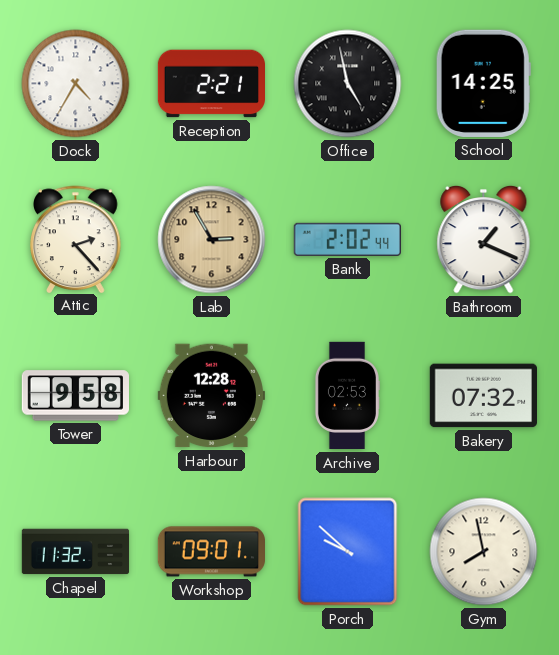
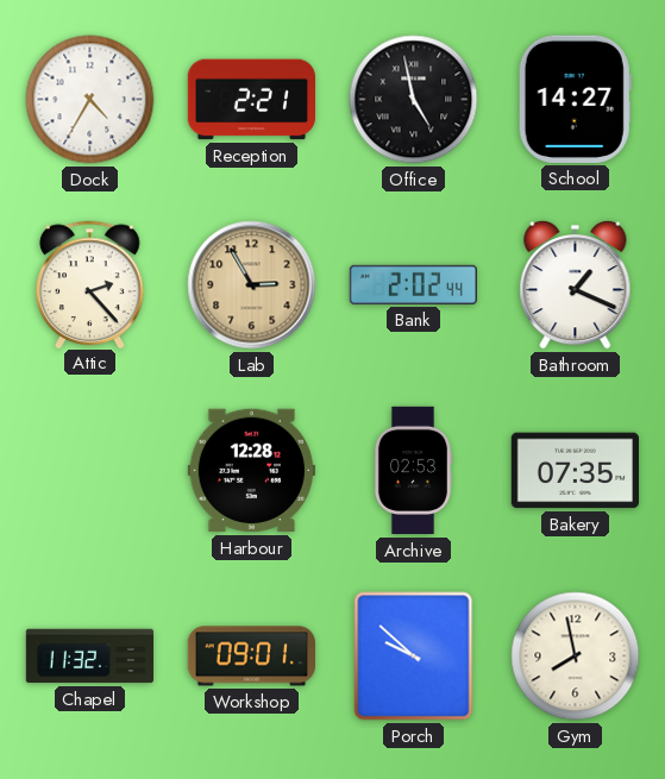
School: 14:25 -> 14:27
Tower: 9:58 -> none
Bakery: 07:32 -> 07:35
